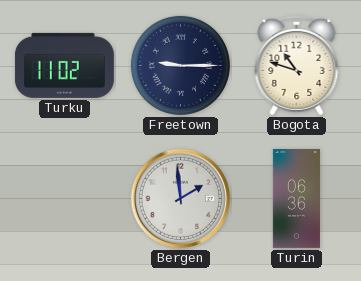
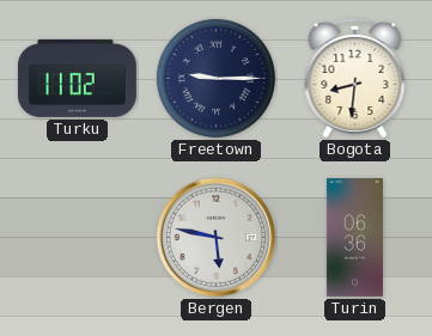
Bogota: 10:48 -> 8:31
Bergen: 1:59 -> 5:47
